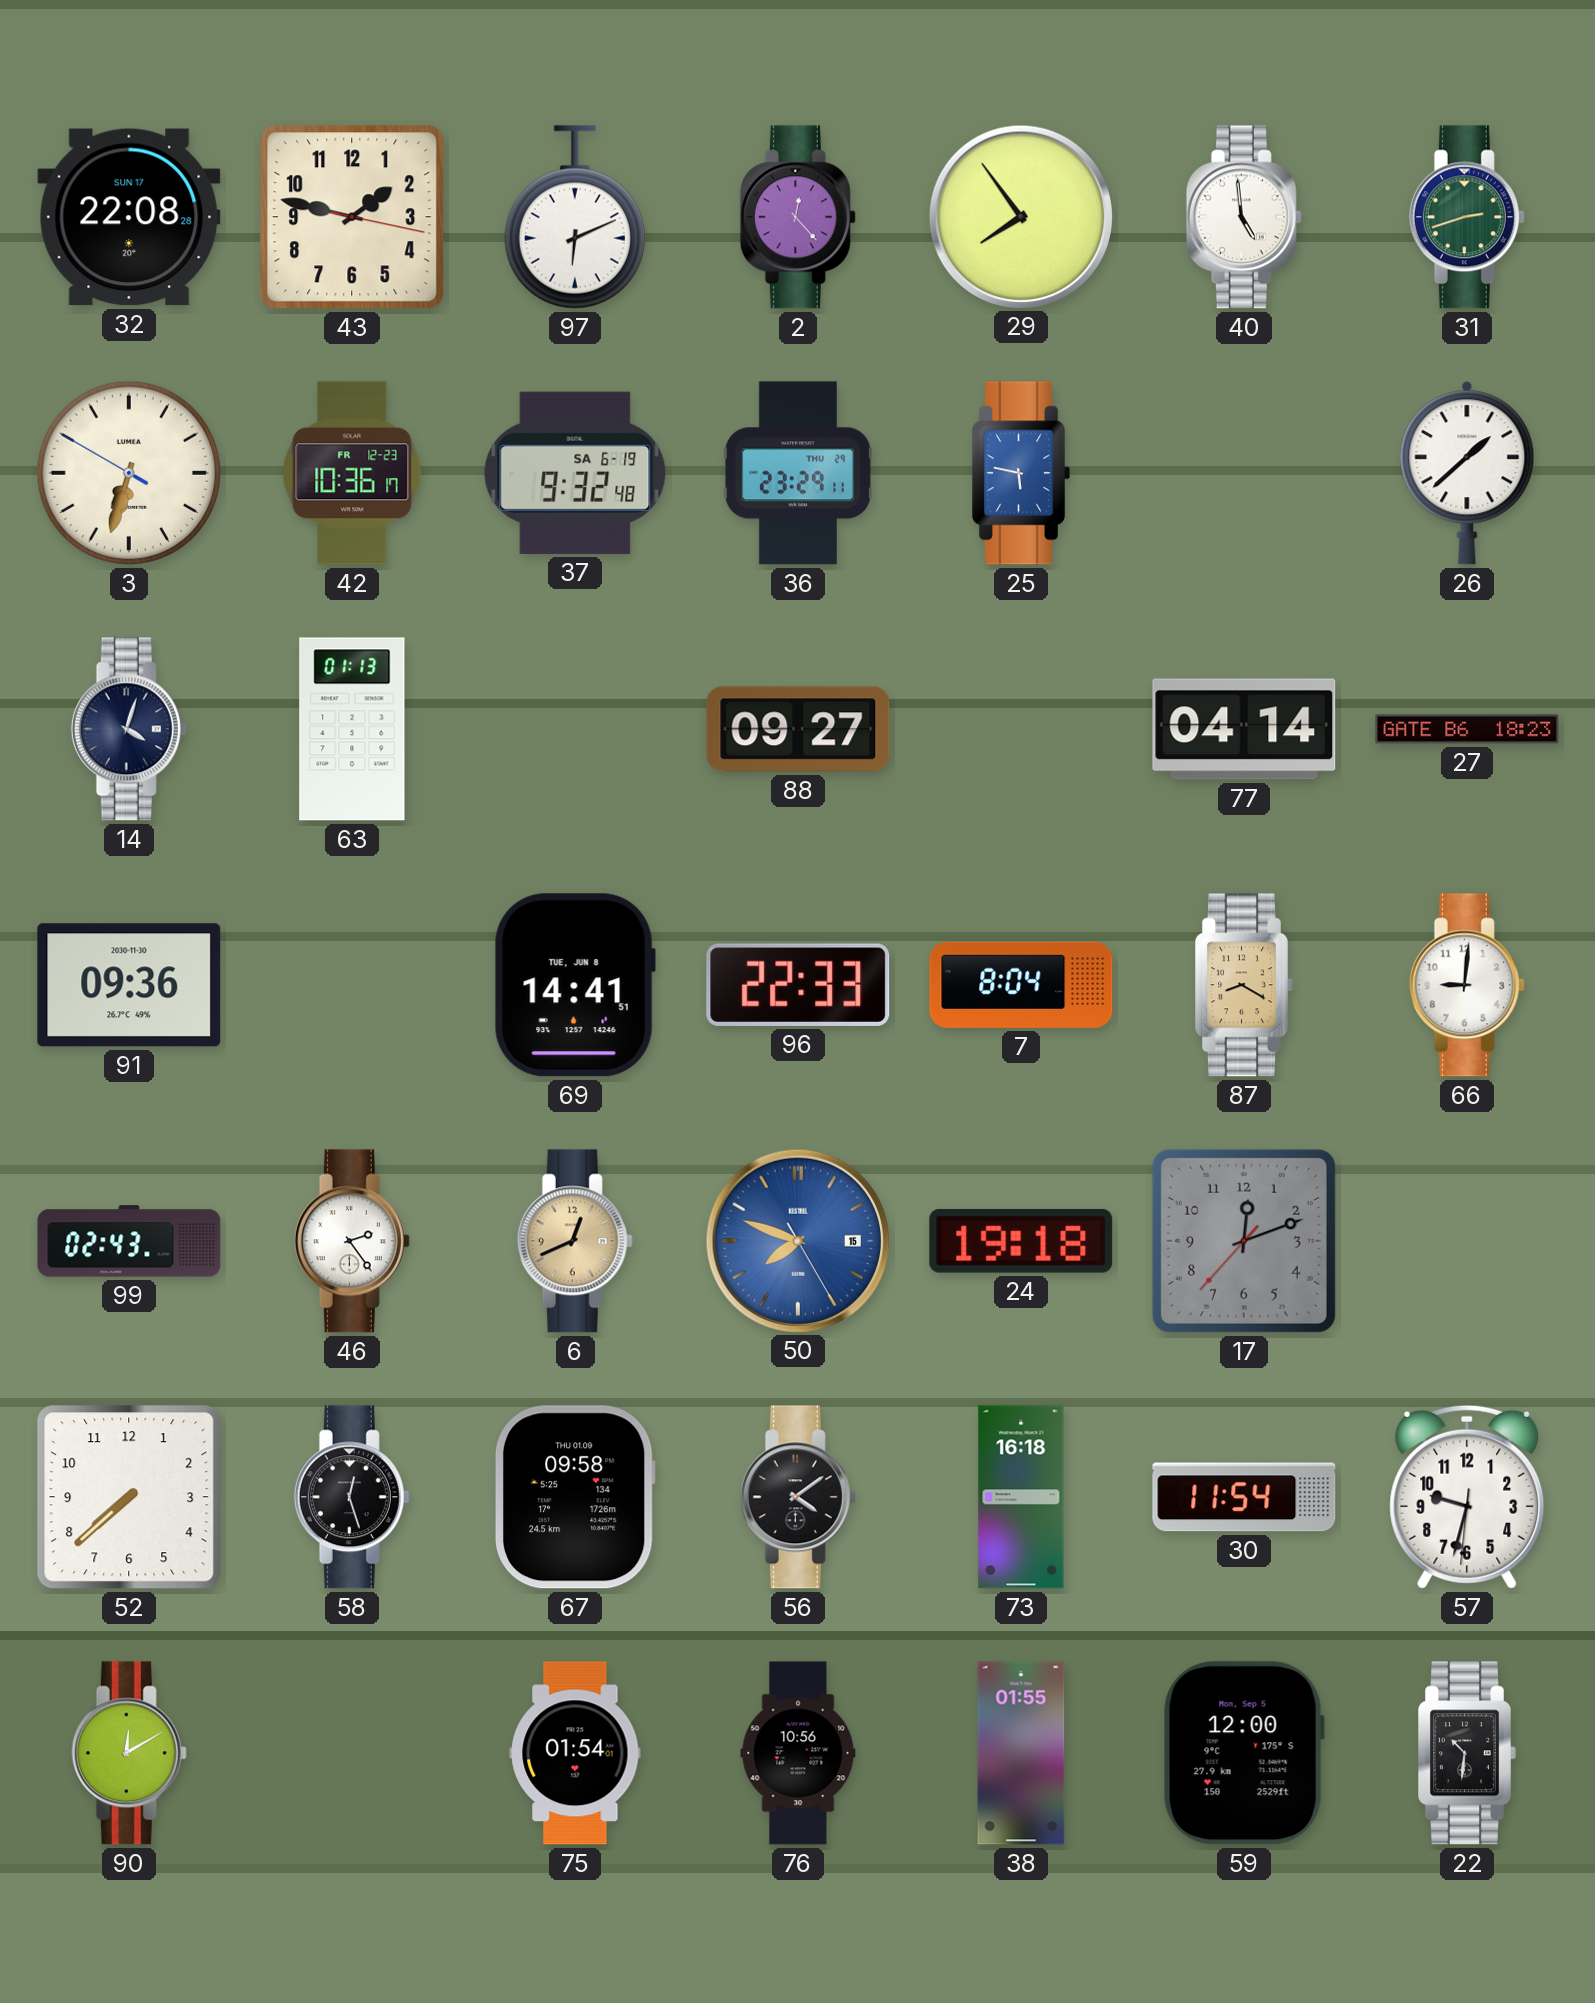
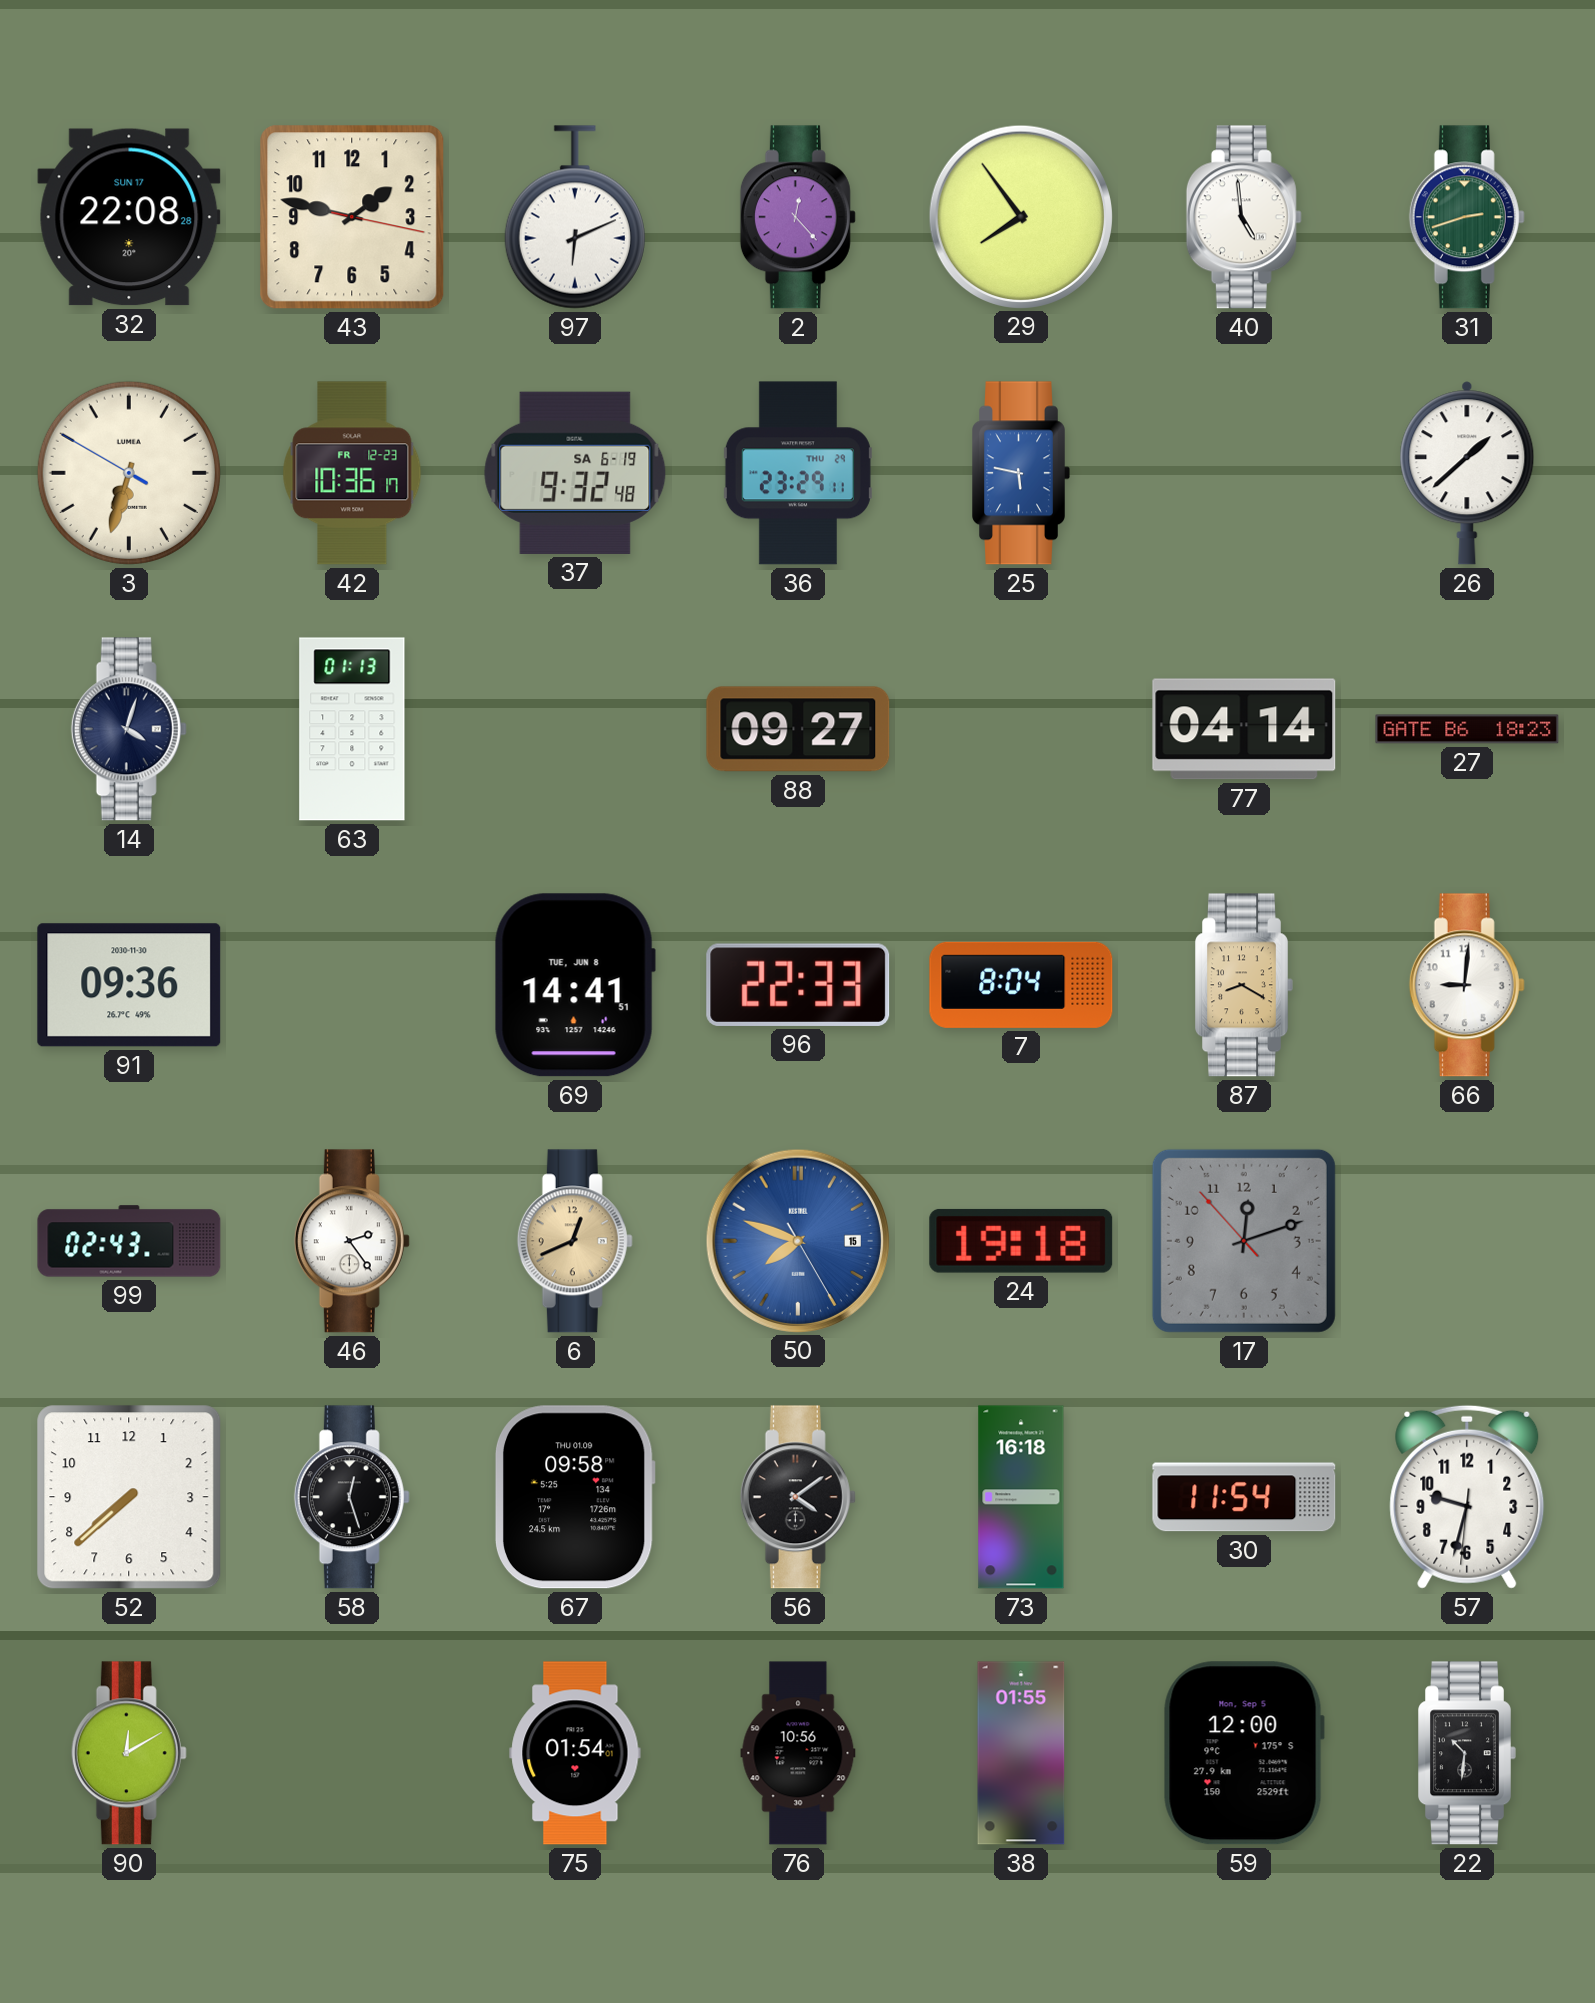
17: 12:11:37 -> 12:11:53
